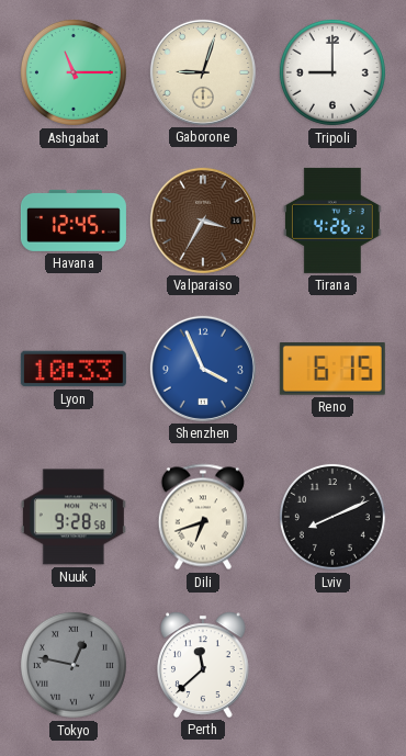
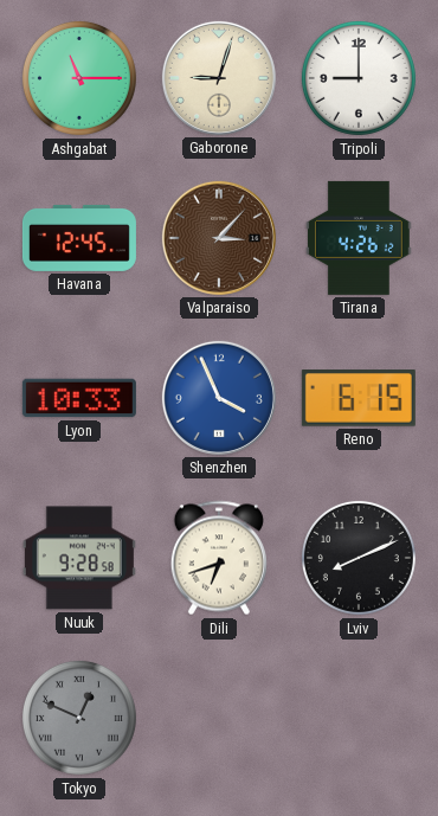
Valparaiso: 3:35 -> 3:07
Tokyo: 12:47 -> 12:49
Perth: 11:38 -> none
